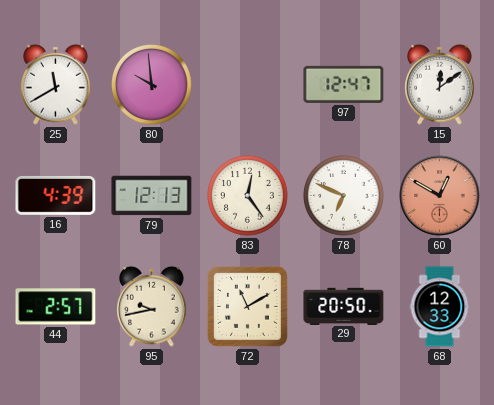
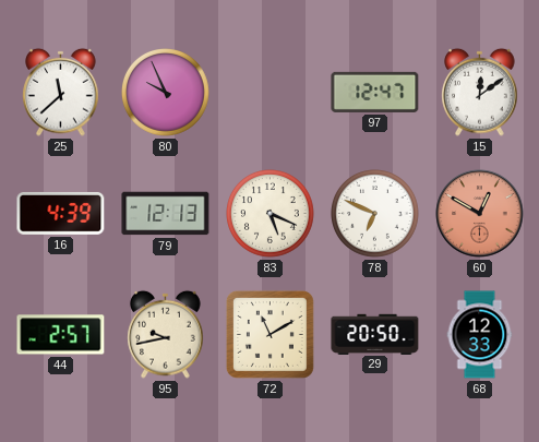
25: 11:40 -> 11:38
80: 9:59 -> 9:56
83: 12:24 -> 5:19
